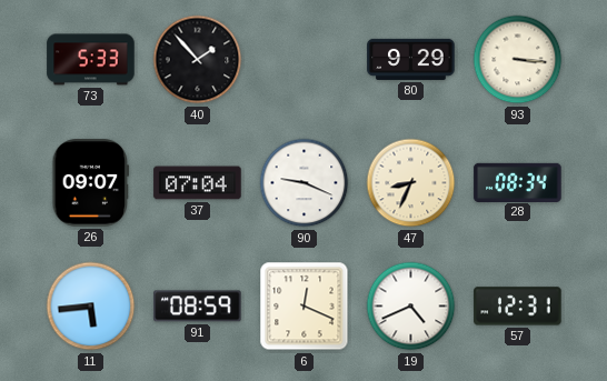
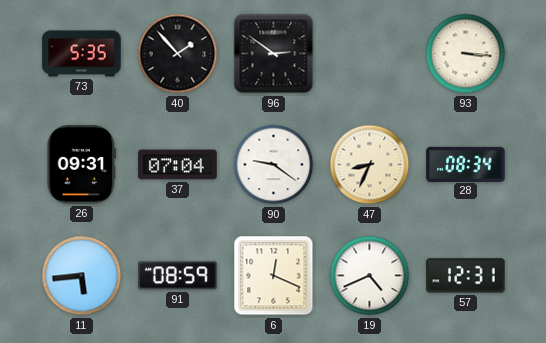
73: 5:33 -> 5:35
96: none -> 2:51
80: 9:29 -> none
26: 09:07 -> 09:31
90: 9:19 -> 9:21
